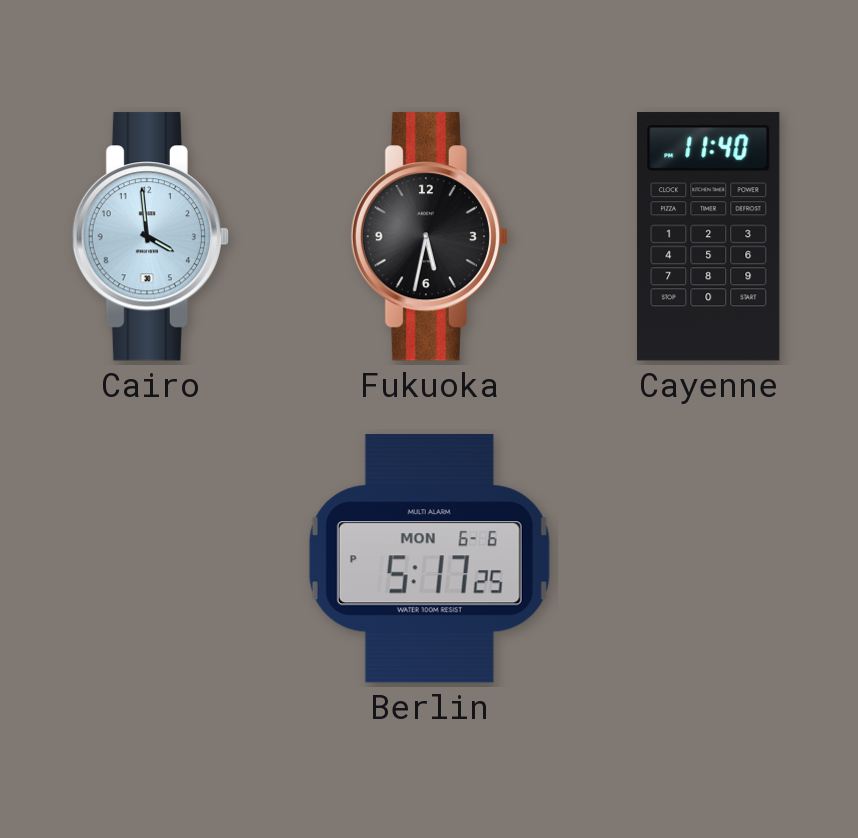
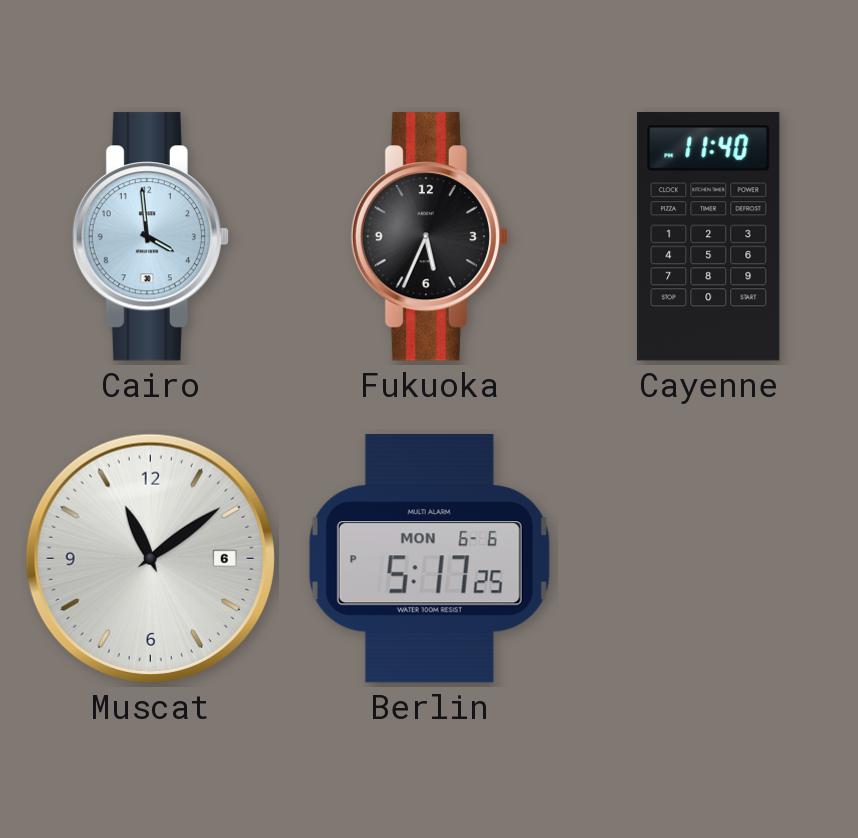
Fukuoka: 5:32 -> 5:34
Muscat: none -> 11:09
